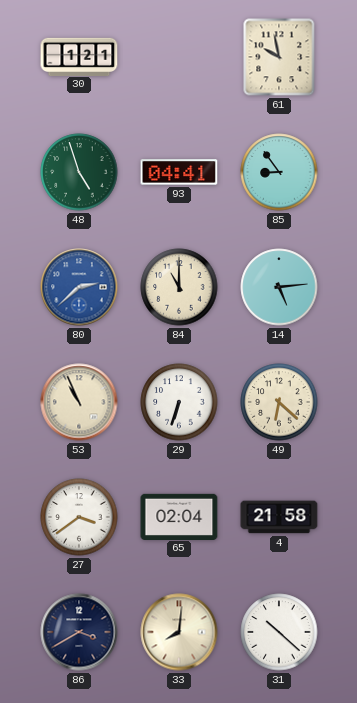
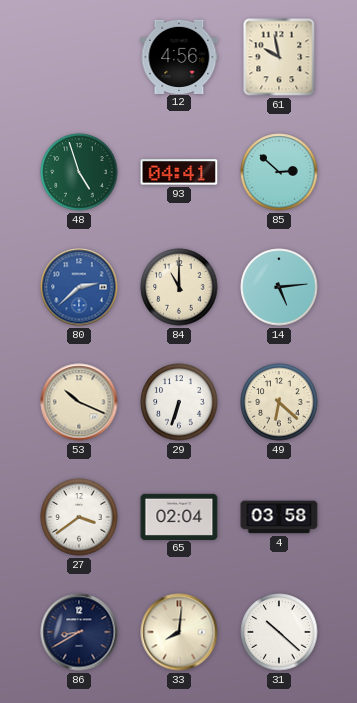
30: 1:21 -> none
12: none -> 4:56
85: 8:54 -> 2:52
53: 10:56 -> 10:19
4: 21:58 -> 03:58
86: 3:40 -> 8:40
